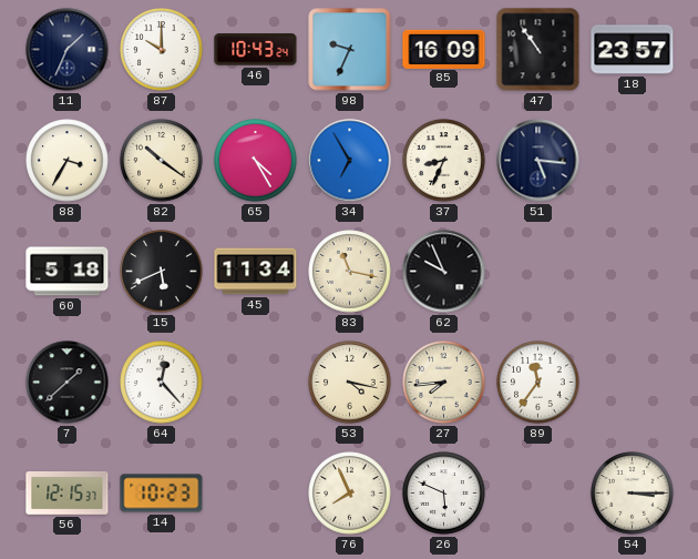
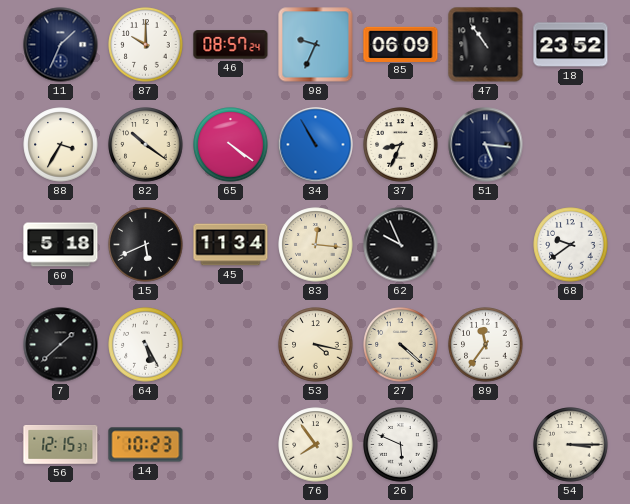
46: 10:43 -> 08:57
85: 16:09 -> 06:09
18: 23:57 -> 23:52
65: 4:25 -> 4:21
34: 6:55 -> 10:55
83: 11:17 -> 12:16
68: none -> 9:39
64: 12:23 -> 5:25
27: 7:44 -> 4:22
76: 7:56 -> 7:54
